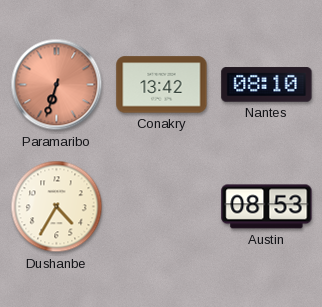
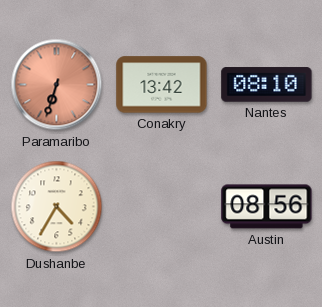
Austin: 08:53 -> 08:56
